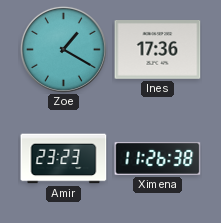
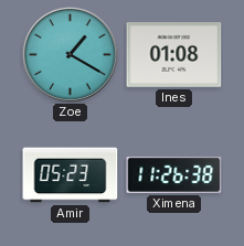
Ines: 17:36 -> 01:08
Amir: 23:23 -> 05:23
